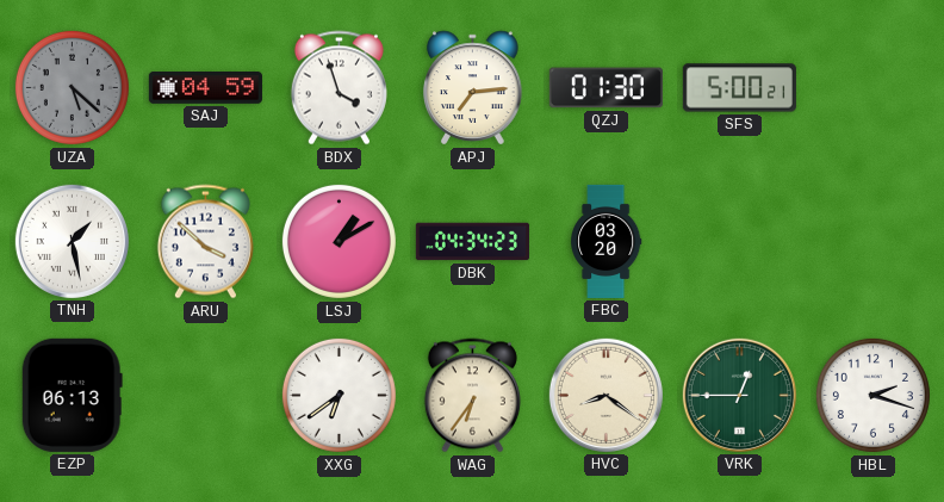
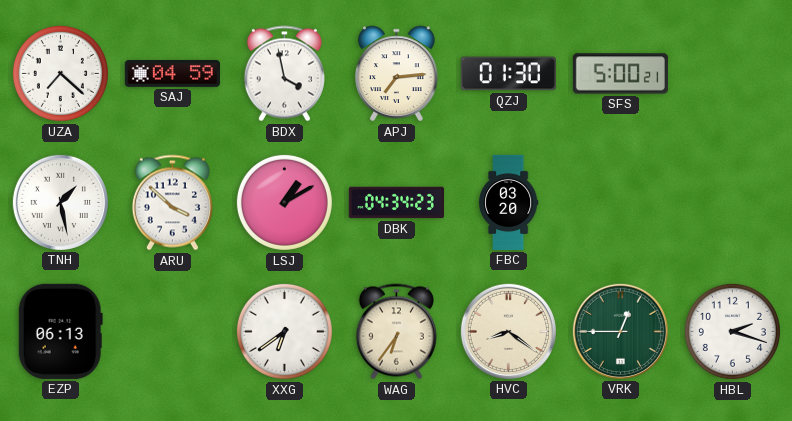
UZA: 5:22 -> 7:22
UZA dial: grey -> white
BDX: 3:57 -> 3:58
